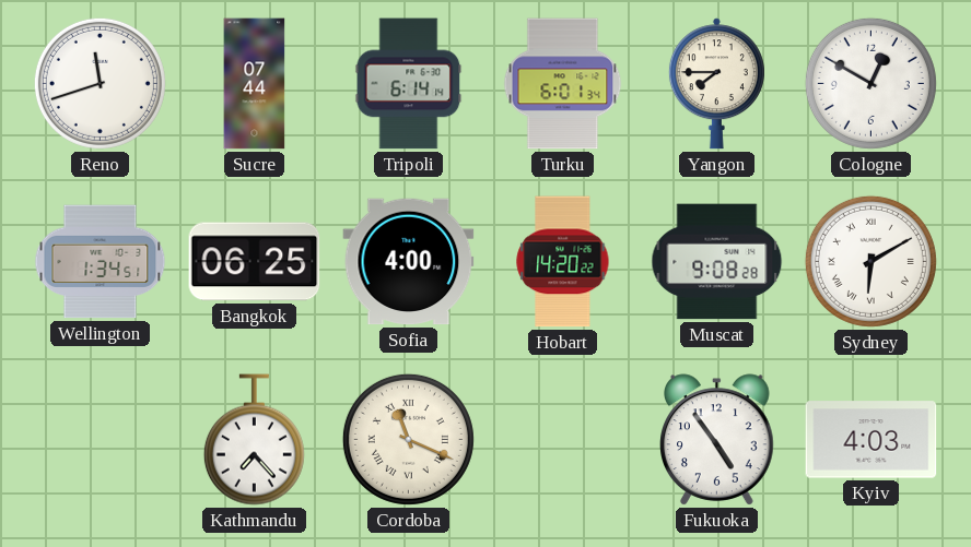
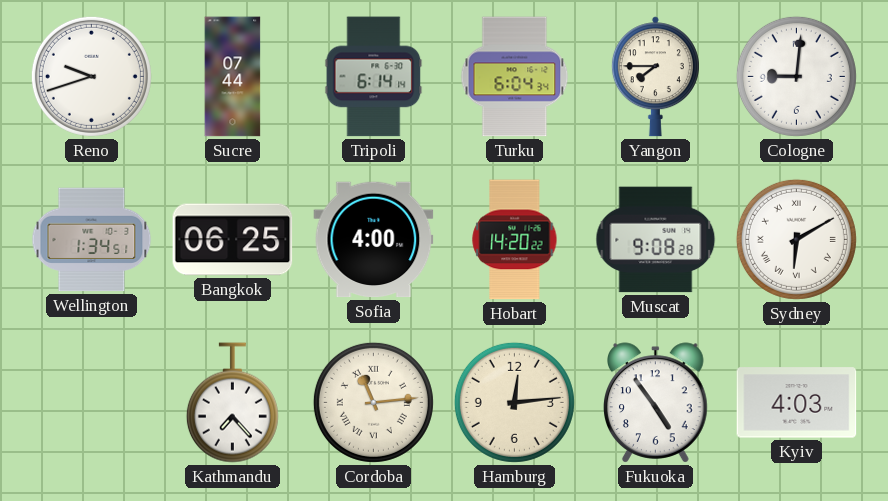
Reno: 11:42 -> 9:42
Turku: 6:01 -> 6:04
Cologne: 12:50 -> 9:01
Cordoba: 11:19 -> 11:14
Hamburg: none -> 12:14
